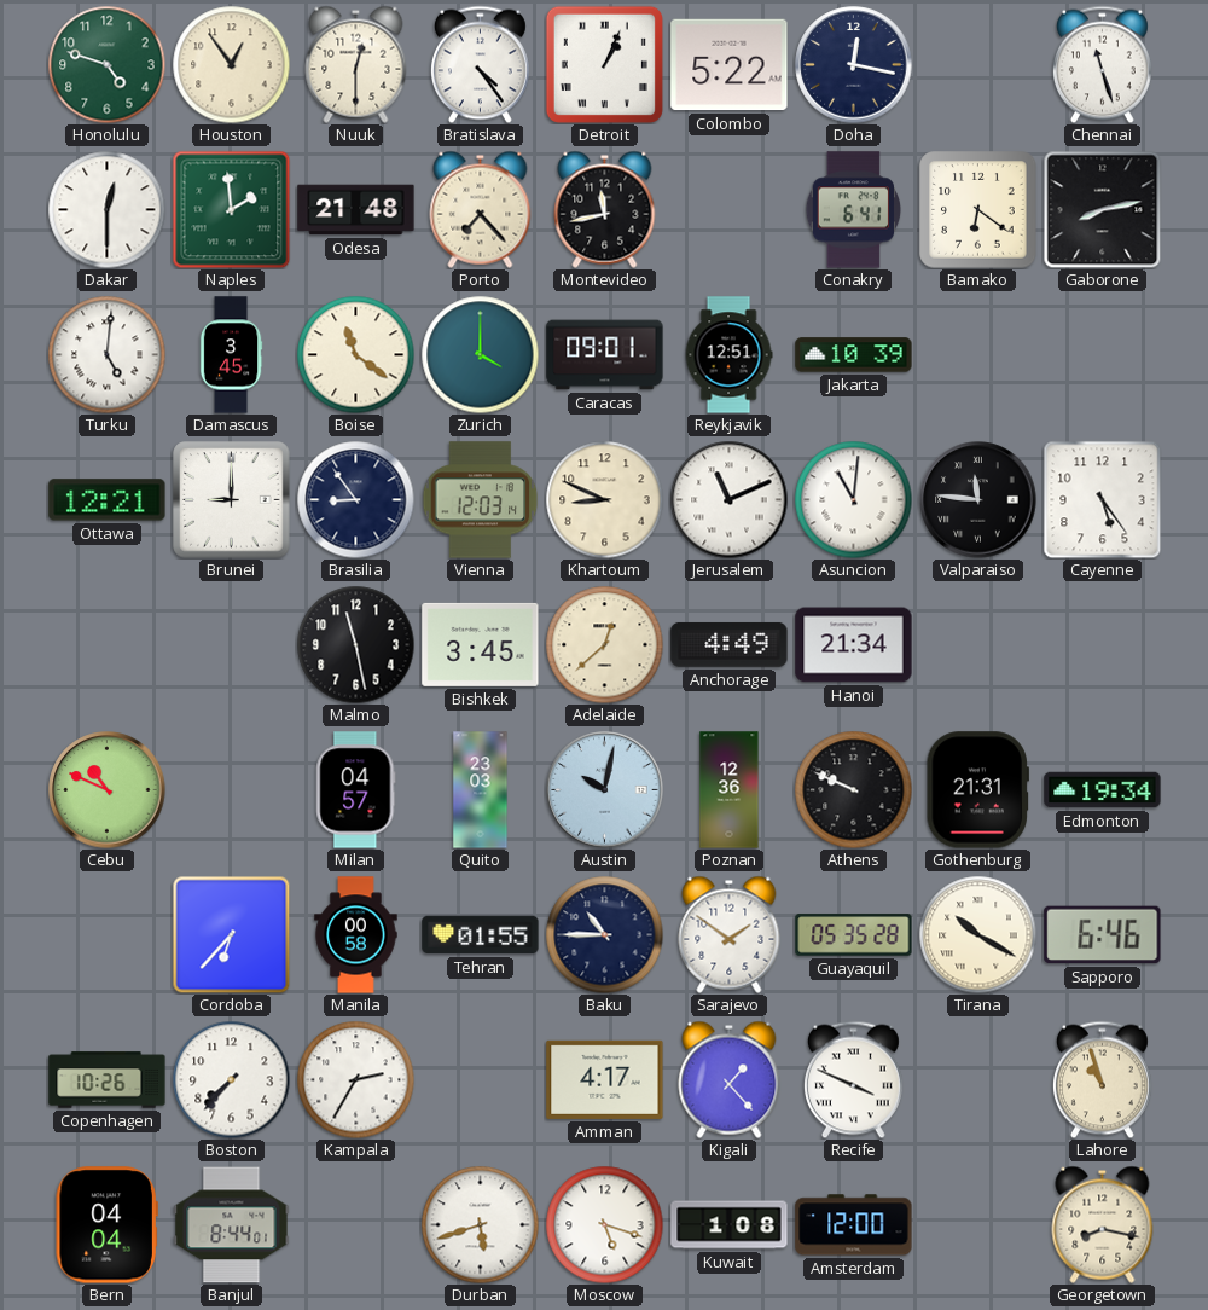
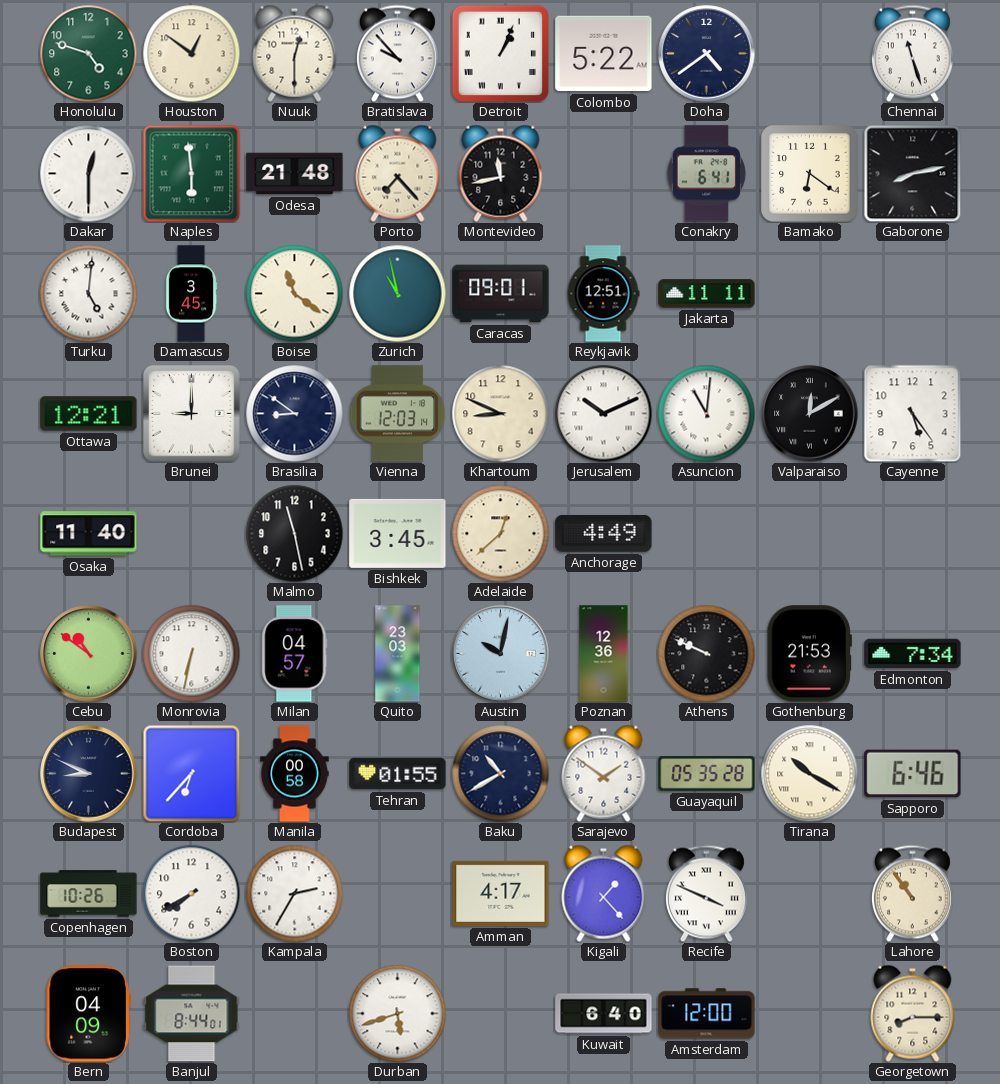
Houston: 12:54 -> 12:51
Bratislava: 4:24 -> 9:53
Doha: 12:17 -> 4:39
Naples: 1:59 -> 5:59
Zurich: 4:00 -> 10:58
Jakarta: 10:39 -> 11:11
Brasilia: 8:54 -> 8:51
Jerusalem: 11:11 -> 10:11
Valparaiso: 11:46 -> 12:10
Osaka: none -> 11:40
Hanoi: 21:34 -> none
Cebu: 10:49 -> 10:51
Monrovia: none -> 6:32
Gothenburg: 21:31 -> 21:53
Edmonton: 19:34 -> 7:34
Budapest: none -> 8:49
Baku: 10:45 -> 10:40
Boston: 7:37 -> 7:40
Lahore: 10:57 -> 10:54
Bern: 04:04 -> 04:09
Moscow: 5:18 -> none
Kuwait: 1:08 -> 6:40
Georgetown: 8:17 -> 8:15
